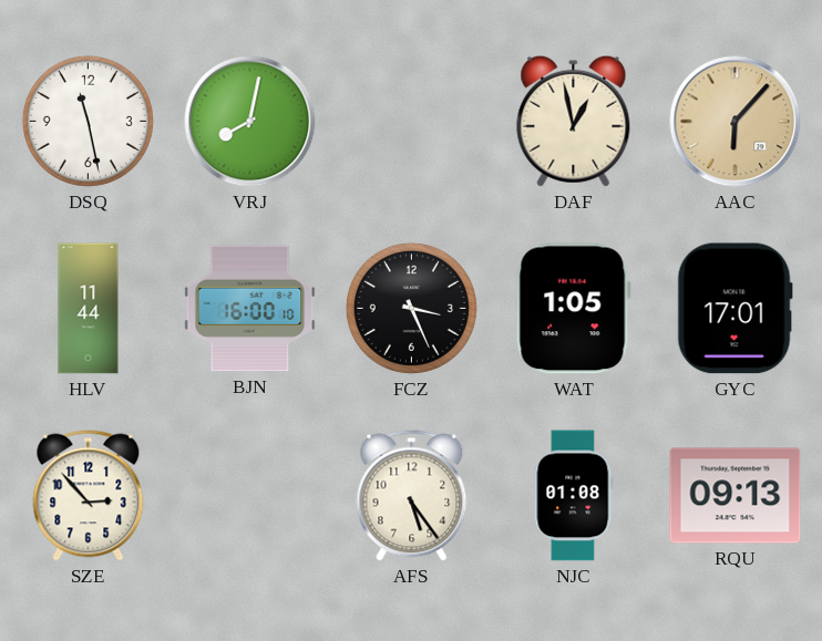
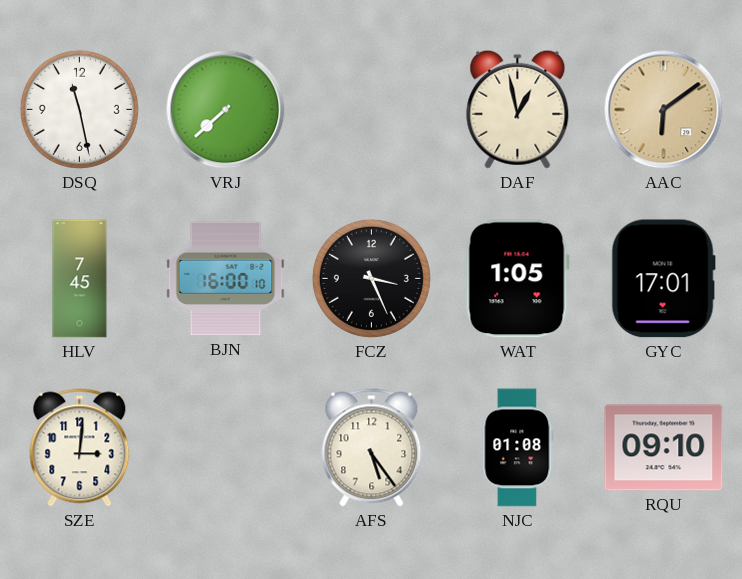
VRJ: 8:02 -> 7:38
AAC: 6:07 -> 6:09
HLV: 11:44 -> 7:45
SZE: 2:53 -> 3:01
RQU: 09:13 -> 09:10
